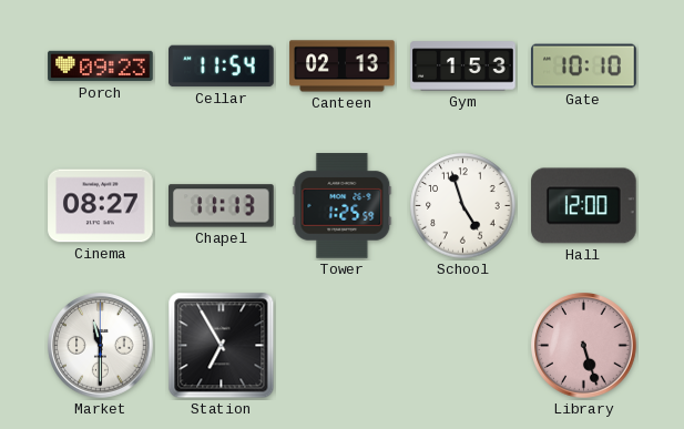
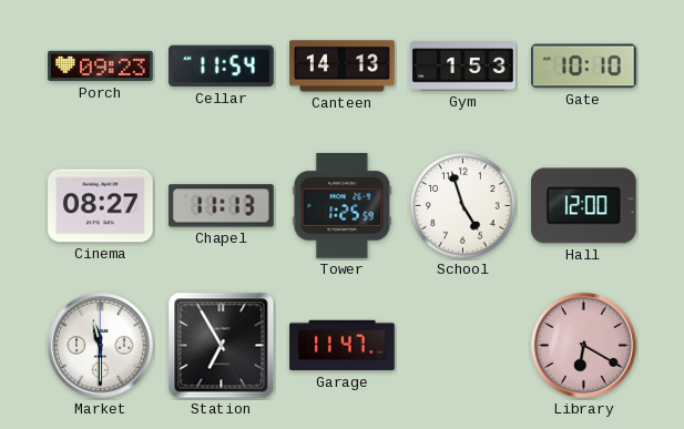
Canteen: 02:13 -> 14:13
Garage: none -> 11:47
Library: 5:27 -> 6:20
